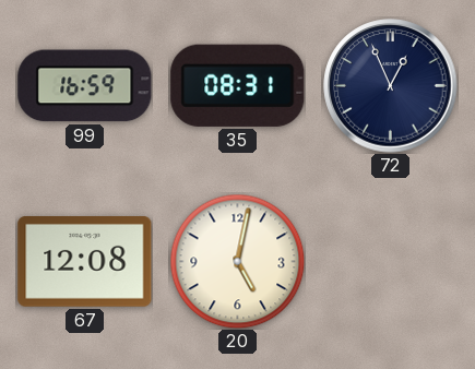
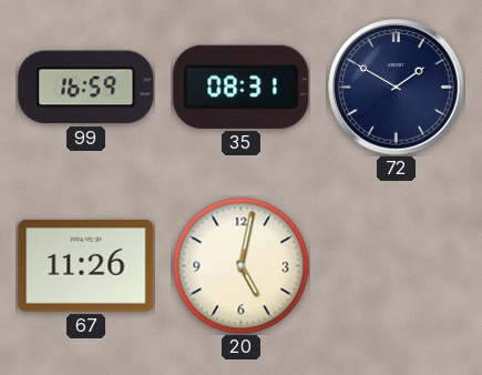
72: 12:56 -> 1:50
67: 12:08 -> 11:26
